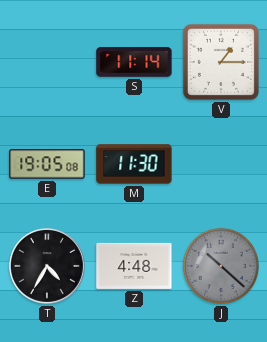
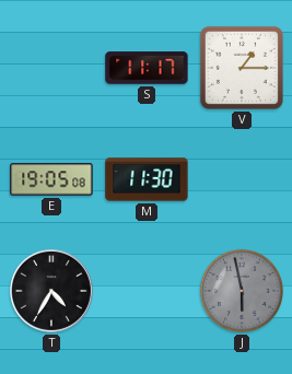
S: 11:14 -> 11:17
Z: 4:48 -> none
J: 10:22 -> 5:58
